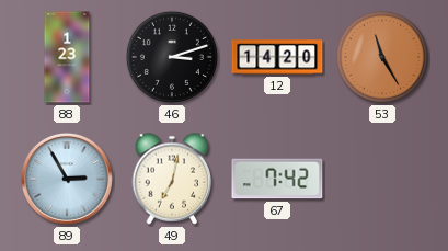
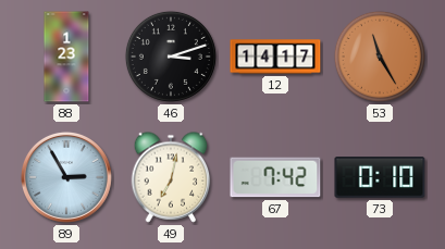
12: 14:20 -> 14:17
73: none -> 0:10
